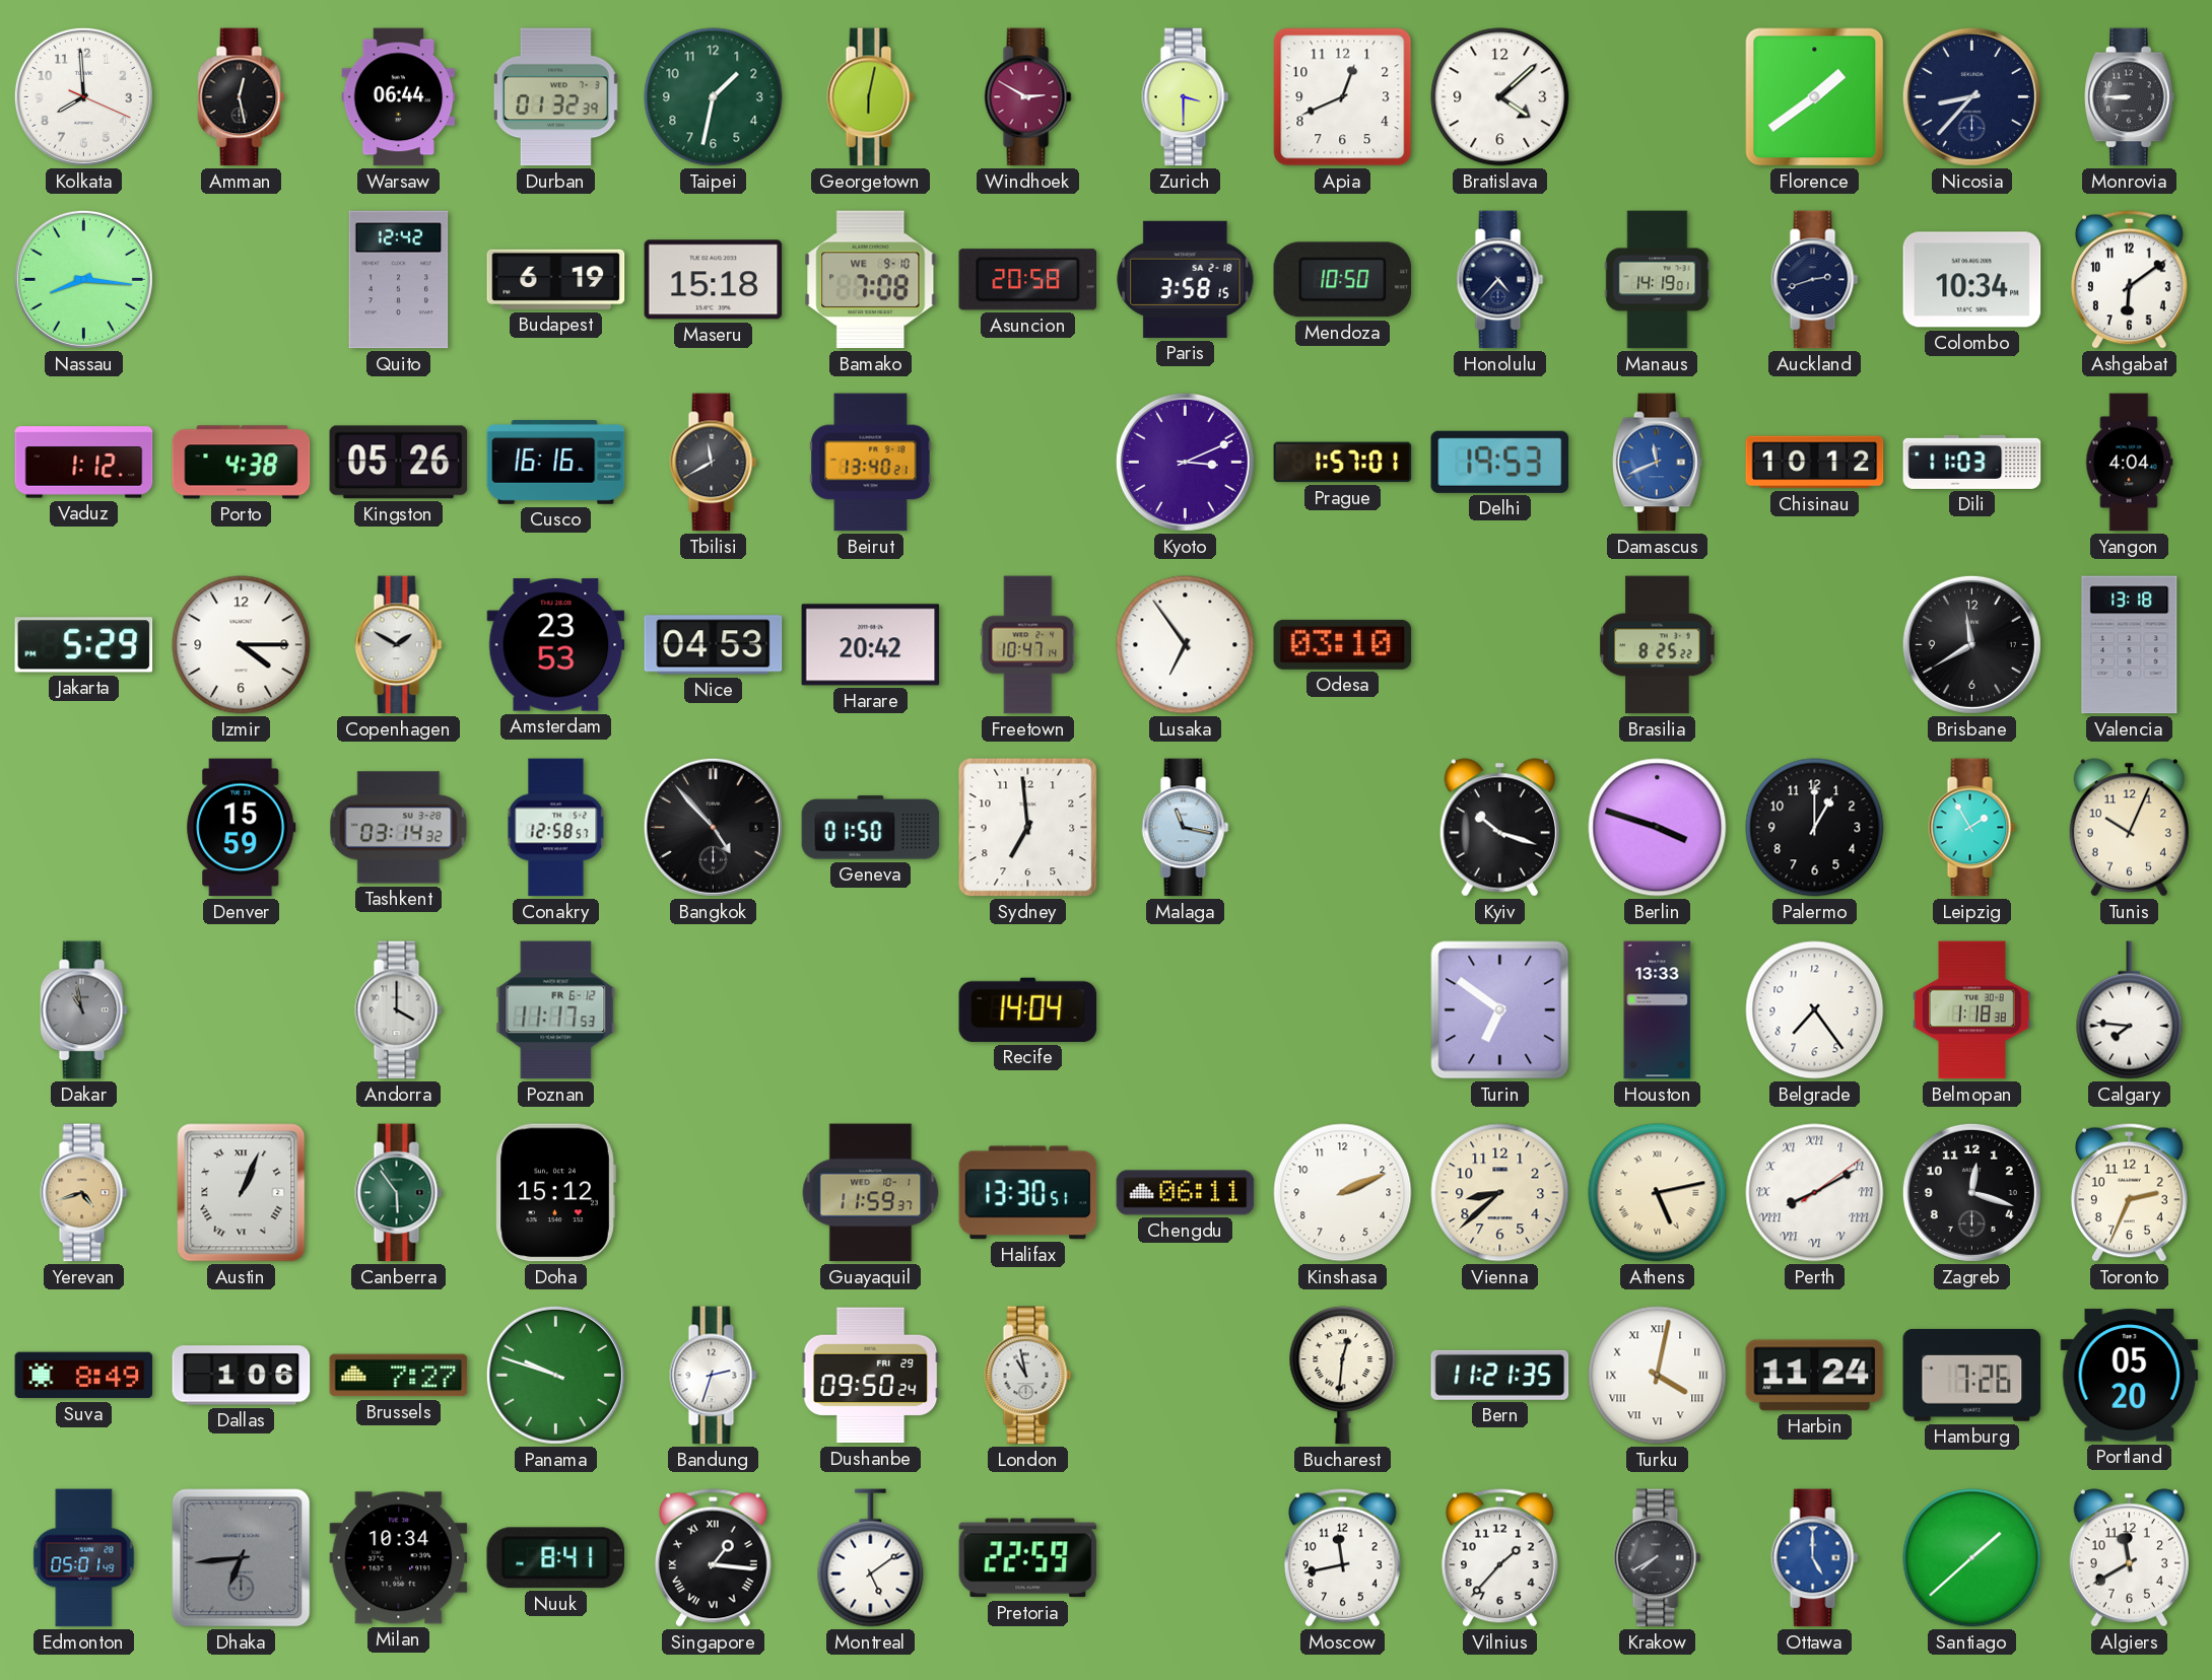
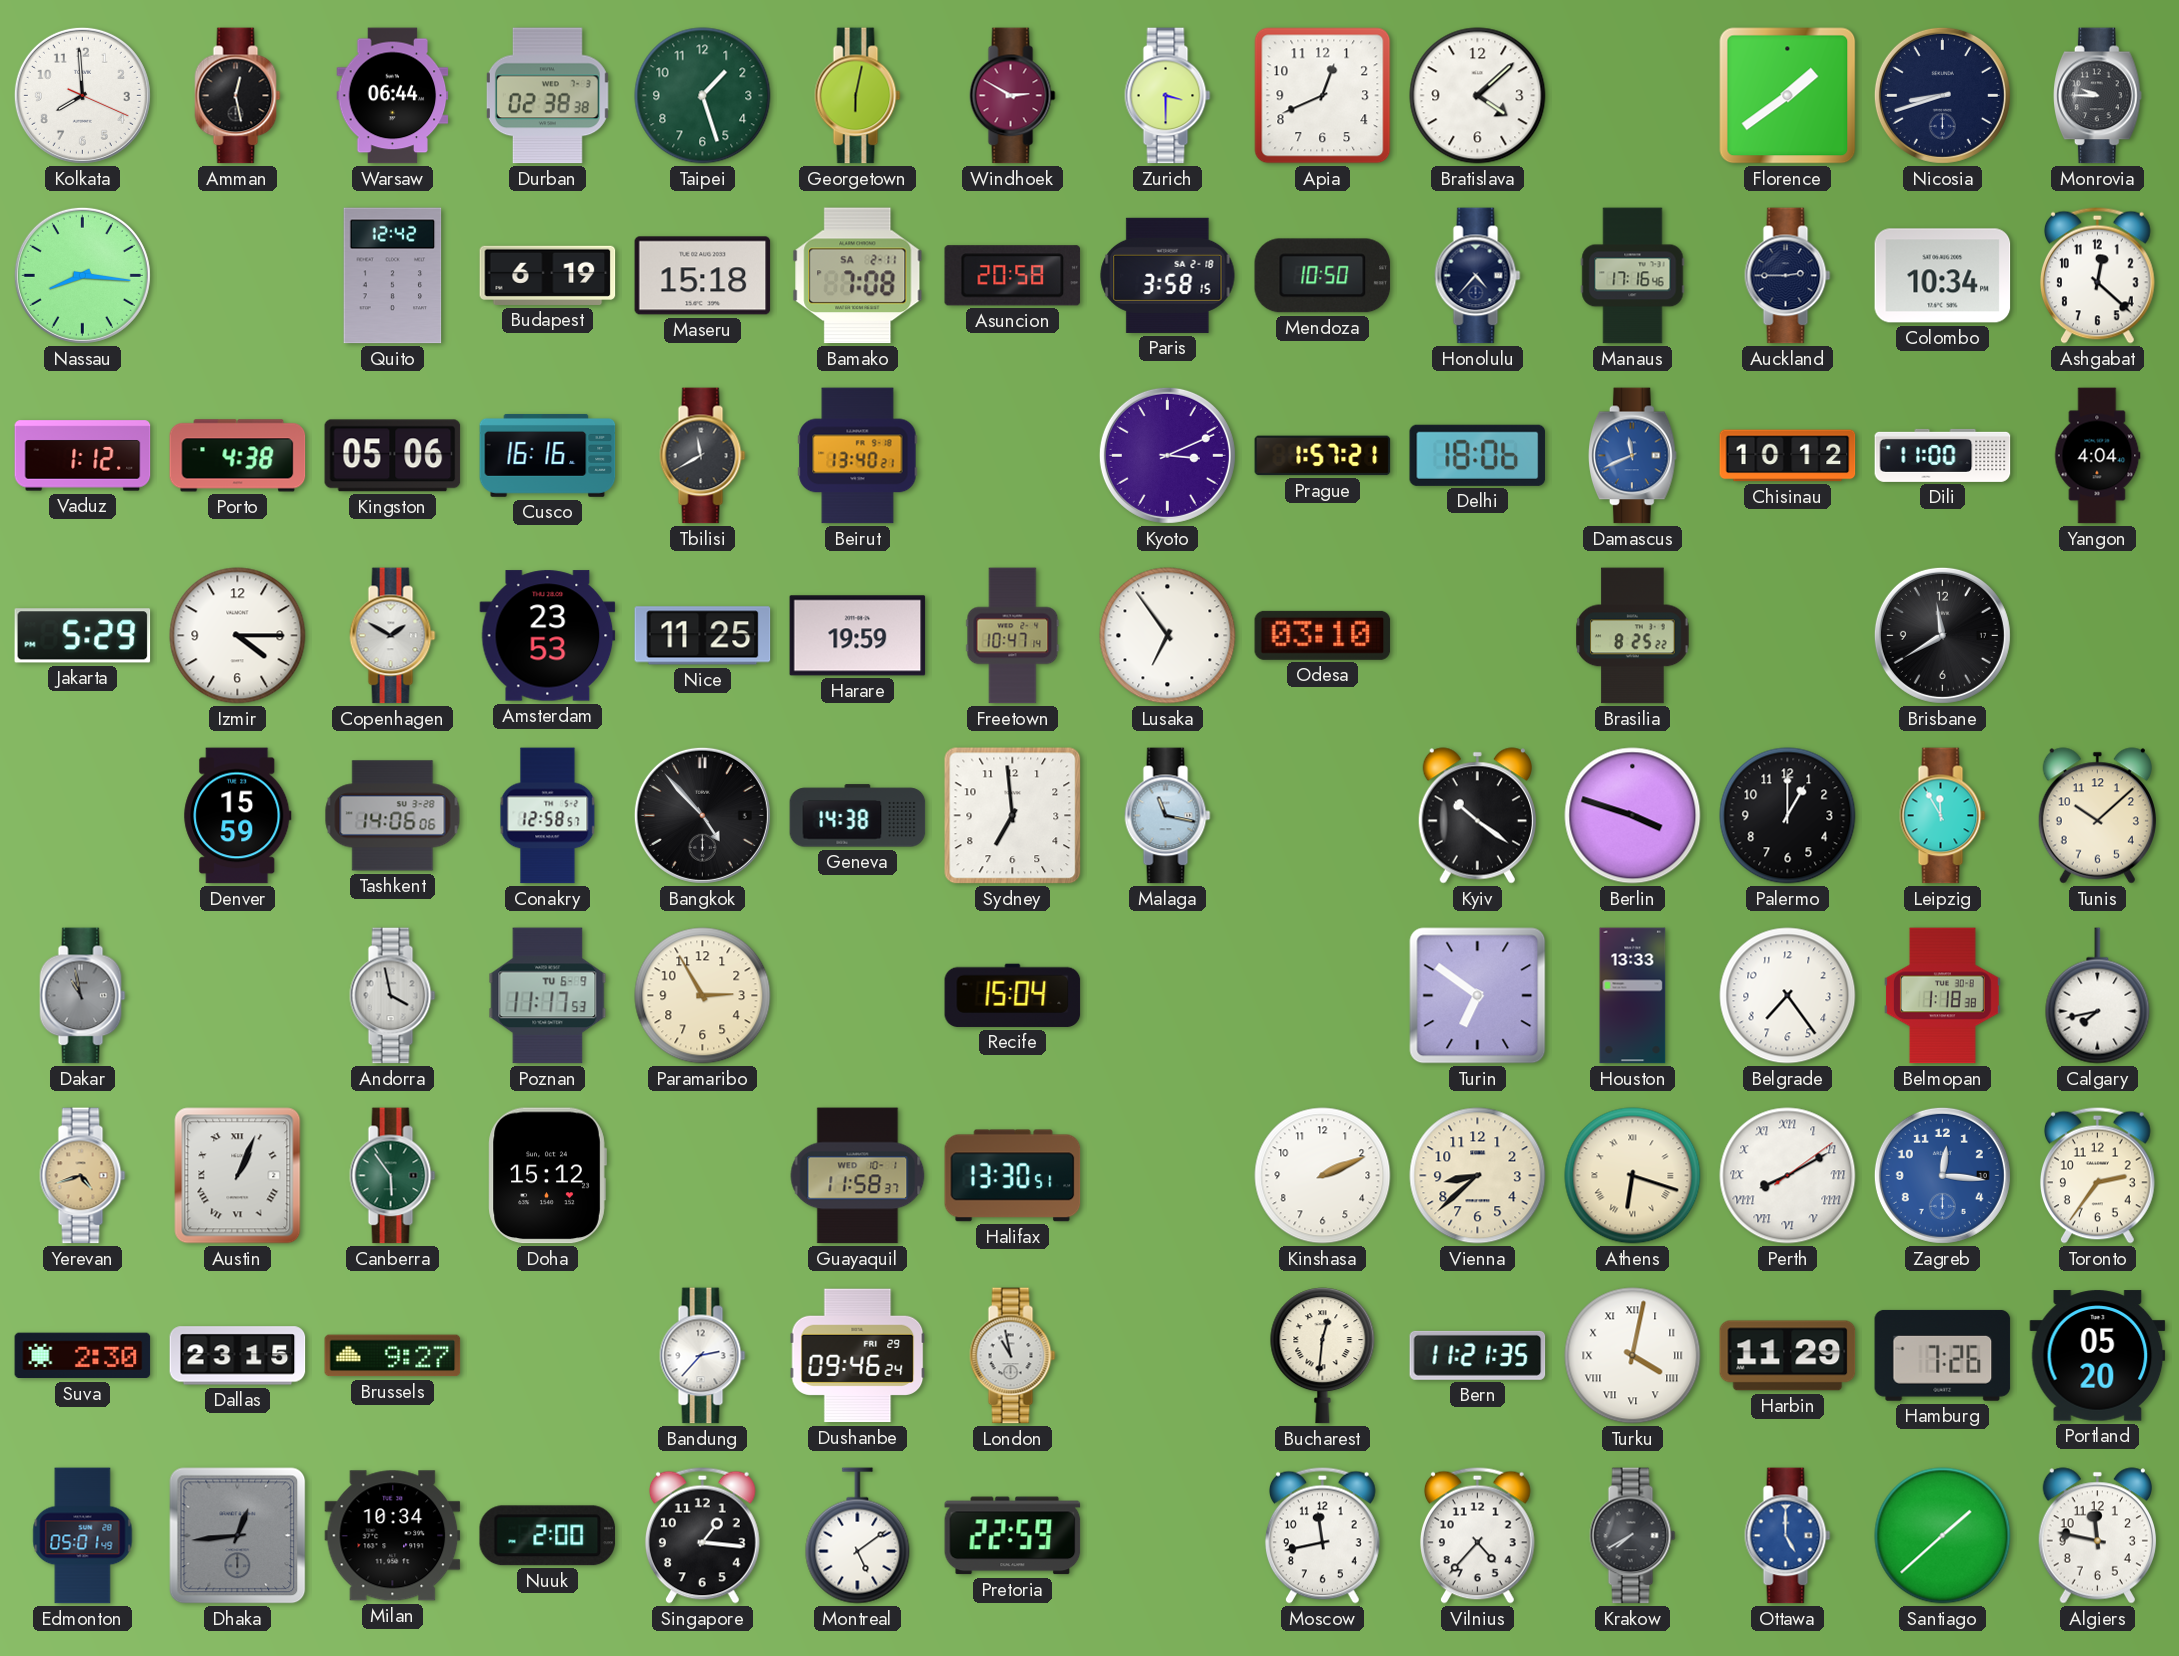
Durban: 01:32 -> 02:38
Taipei: 1:32 -> 1:27
Nicosia: 8:37 -> 8:42
Monrovia: 8:45 -> 9:45
Bamako date: WE 9-10 -> SA 2-11
Manaus: 14:19 -> 17:16
Auckland: 2:42 -> 2:45
Ashgabat: 6:09 -> 12:22
Kingston: 05:26 -> 05:06
Prague: 1:57:01 -> 1:57:21
Delhi: 19:53 -> 18:06
Dili: 11:03 -> 11:00
Nice: 04:53 -> 11:25
Harare: 20:42 -> 19:59
Valencia: 13:18 -> none
Tashkent: 03:14 -> 14:06
Geneva: 01:50 -> 14:38
Kyiv: 10:18 -> 10:21
Leipzig: 1:55 -> 11:55
Tunis: 10:04 -> 10:08
Andorra: 4:00 -> 3:58
Poznan date: FR 6-12 -> TU 6-9
Paramaribo: none -> 2:55
Recife: 14:04 -> 15:04
Calgary: 7:46 -> 7:43
Guayaquil: 11:59 -> 11:58
Chengdu: 06:11 -> none
Athens: 5:13 -> 6:18
Zagreb: 12:18 -> 12:16
Zagreb dial: black -> blue
Toronto: 2:34 -> 2:36
Suva: 8:49 -> 2:30
Dallas: 1:06 -> 23:15
Brussels: 7:27 -> 9:27
Panama: 9:48 -> none
Bandung: 2:33 -> 2:37
Dushanbe: 09:50 -> 09:46
Harbin: 11:24 -> 11:29
Dhaka: 6:44 -> 12:44
Nuuk: 8:41 -> 2:00
Singapore numerals: Roman -> Arabic
Vilnius: 1:37 -> 4:37
Algiers: 11:40 -> 11:47
